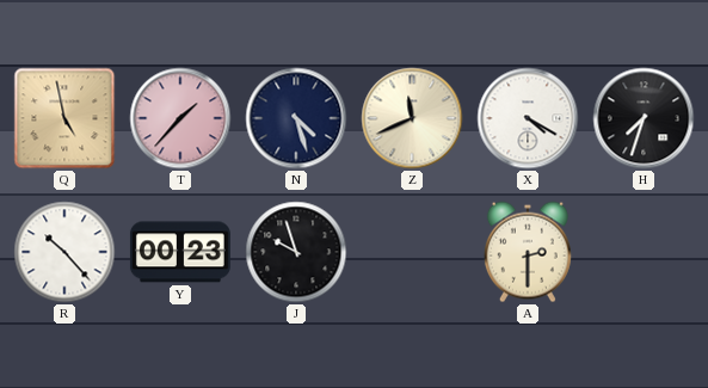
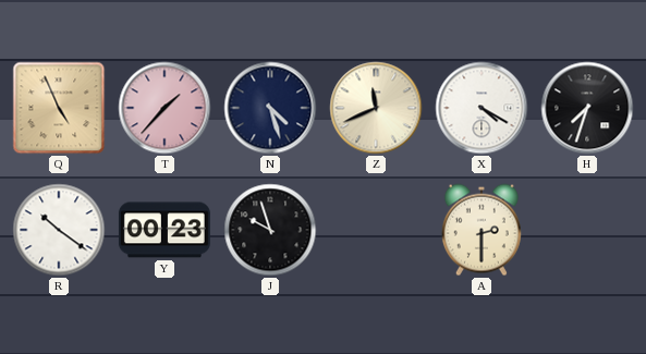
Q: 4:58 -> 4:56
R: 10:23 -> 10:21
